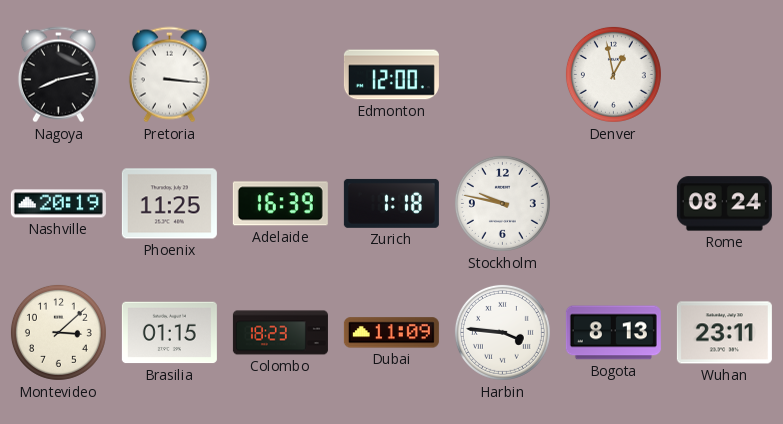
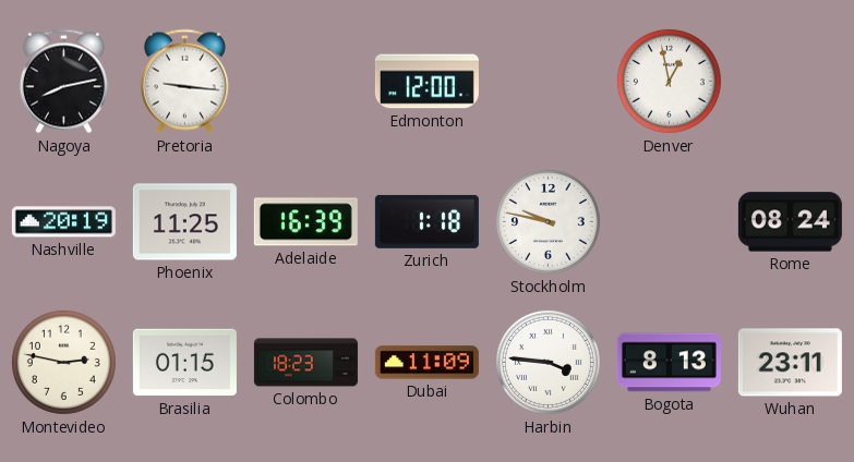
Pretoria: 3:16 -> 9:16
Montevideo: 3:08 -> 2:47
